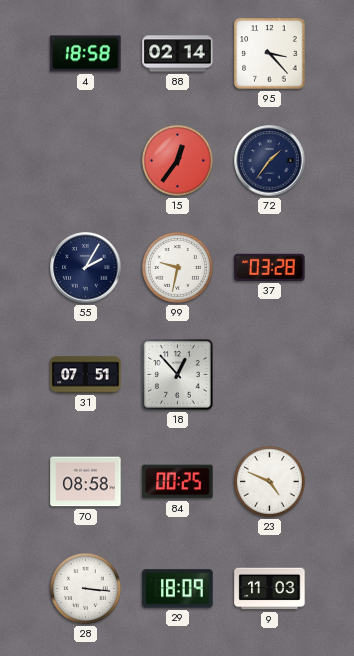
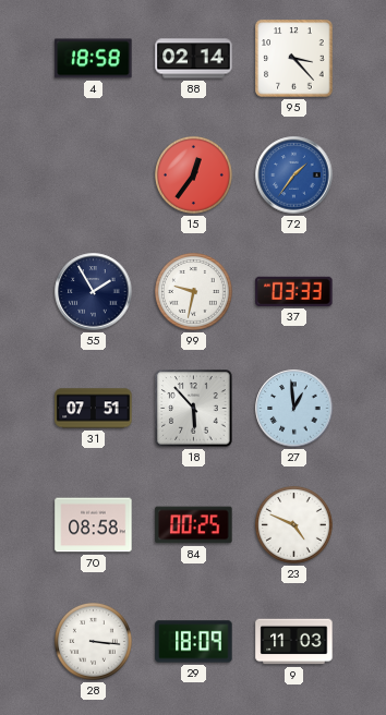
72 dial: navy -> blue
55: 2:05 -> 1:55
37: 03:28 -> 03:33
18: 12:53 -> 5:53
27: none -> 12:59
